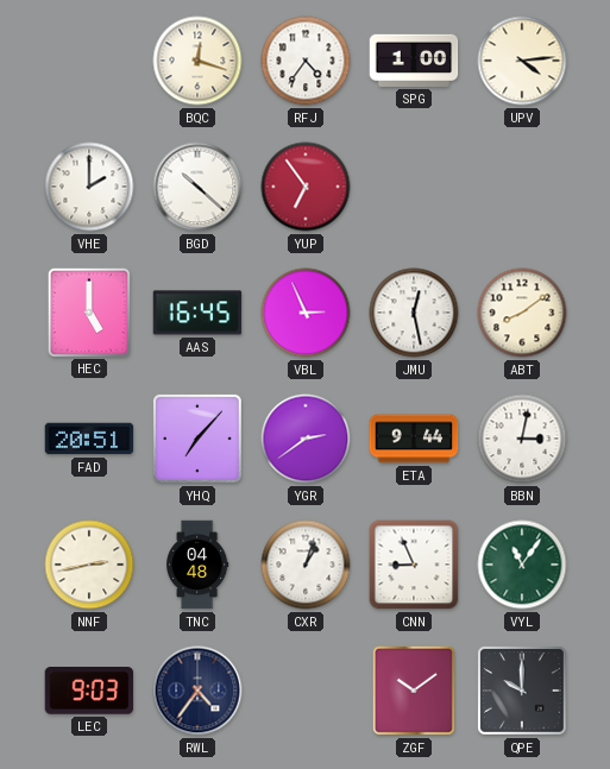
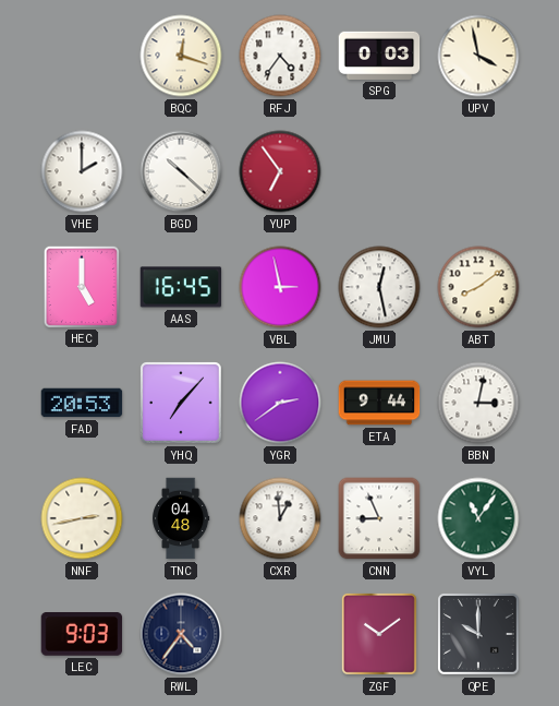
SPG: 1:00 -> 0:03
UPV: 4:14 -> 3:58
VBL: 2:56 -> 2:58
FAD: 20:51 -> 20:53
CXR: 1:03 -> 12:59
